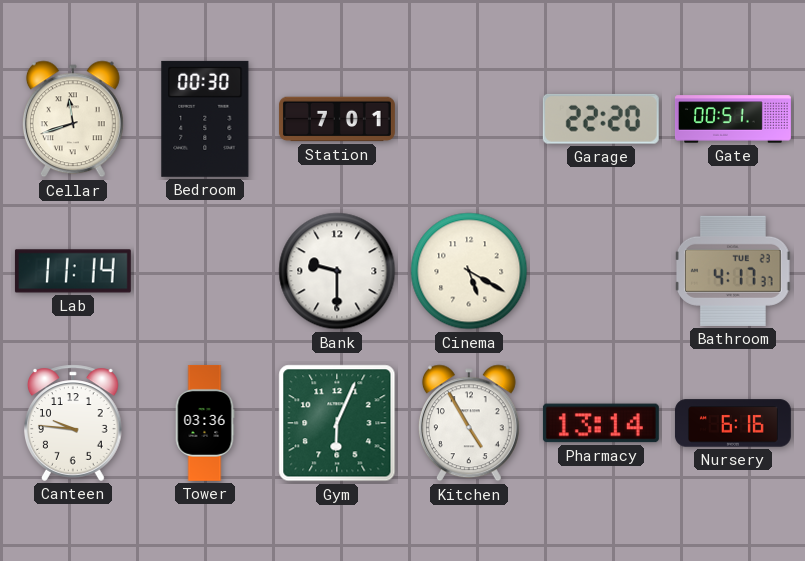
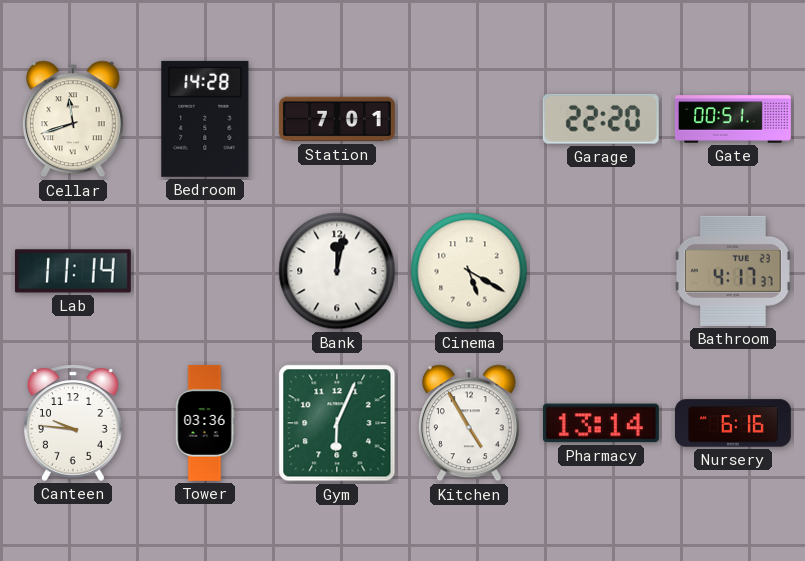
Bedroom: 00:30 -> 14:28
Bank: 9:30 -> 12:02
